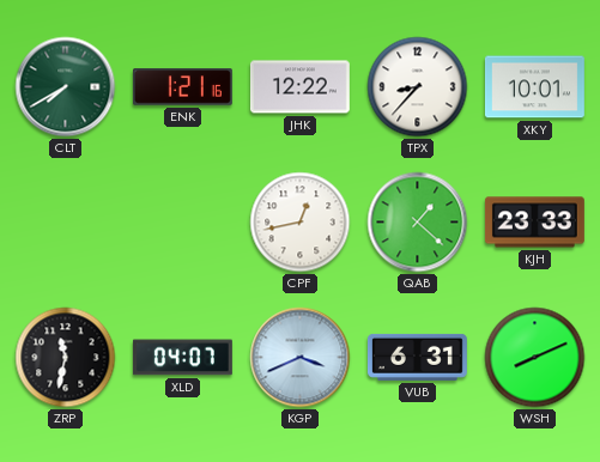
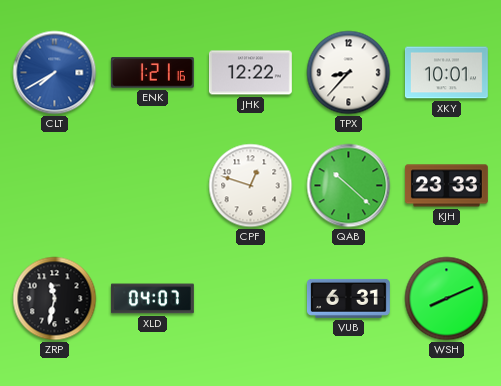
CLT dial: green -> blue
CPF: 12:43 -> 12:48
QAB: 1:22 -> 10:22
KGP: 3:41 -> none
